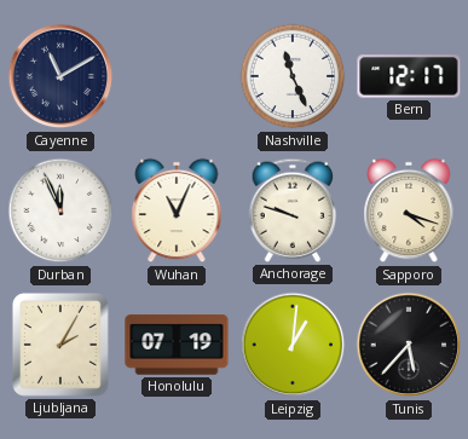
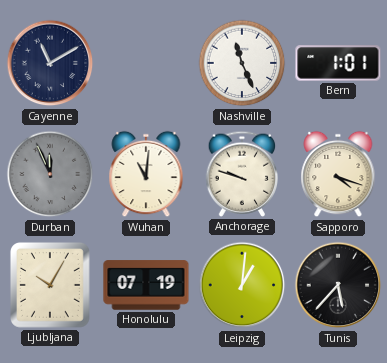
Bern: 12:17 -> 1:01
Durban dial: white -> grey
Wuhan: 11:04 -> 11:01
Ljubljana: 2:05 -> 10:05
